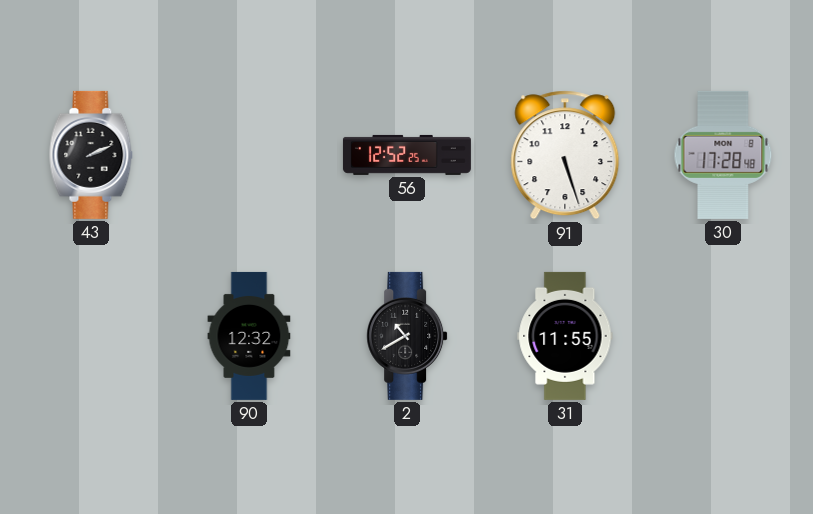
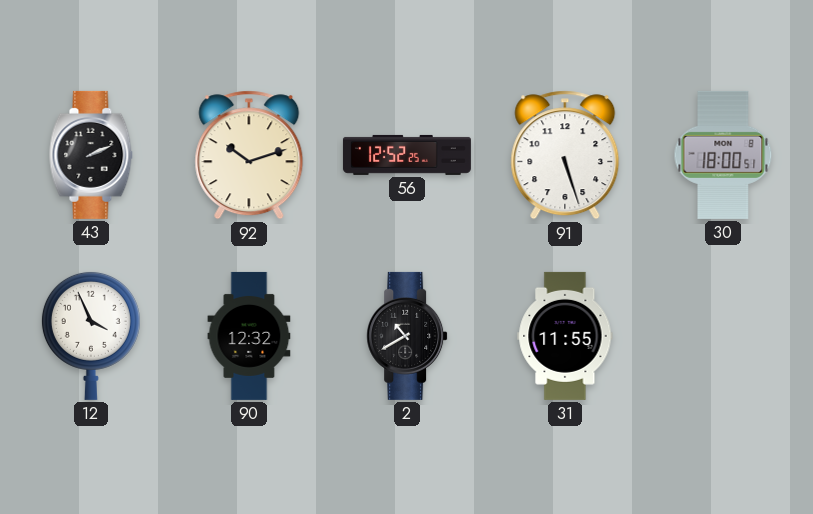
92: none -> 10:12
30: 17:28 -> 18:00
12: none -> 3:56
